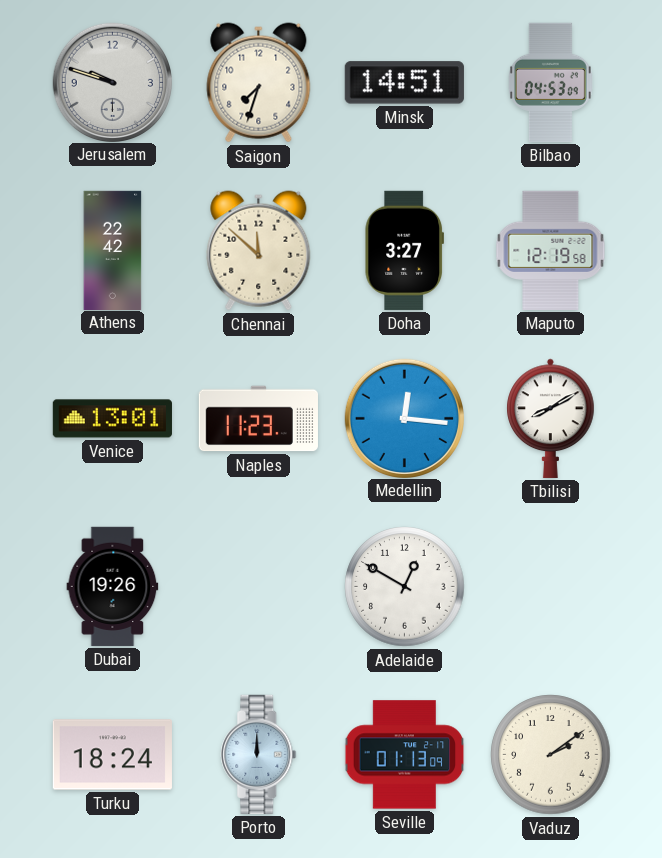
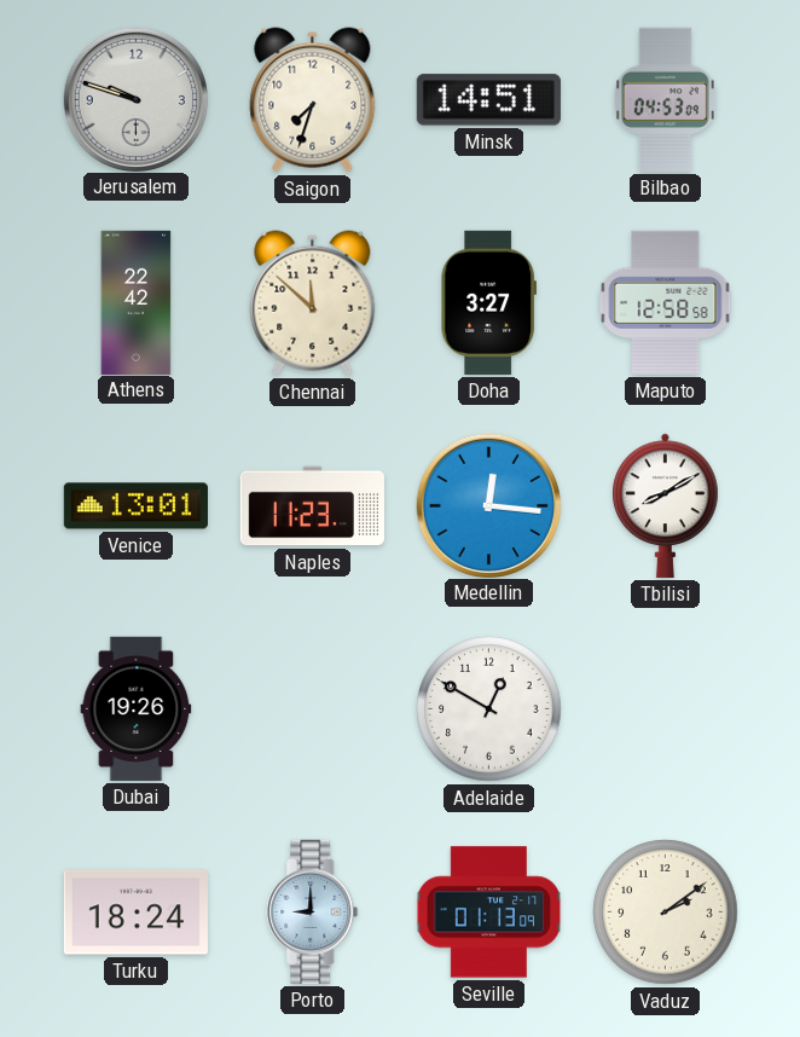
Maputo: 12:19 -> 12:58
Porto: 12:00 -> 9:00
